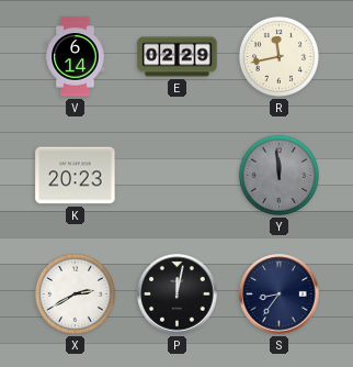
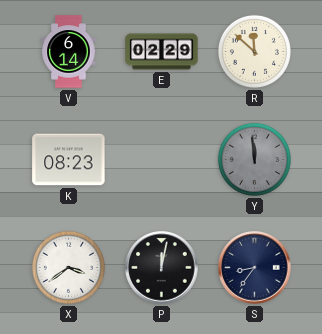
R: 11:43 -> 11:52
K: 20:23 -> 08:23
X: 2:40 -> 3:39
